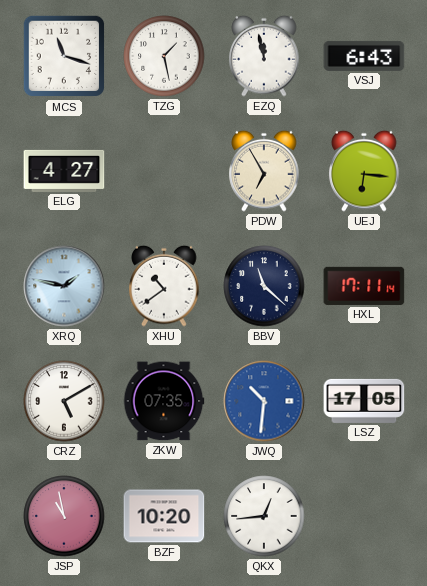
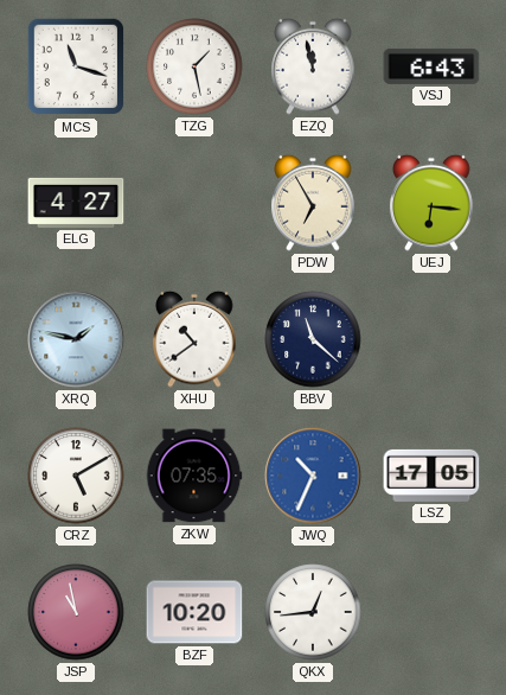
HXL: 17:11 -> none
JWQ: 10:31 -> 10:34
